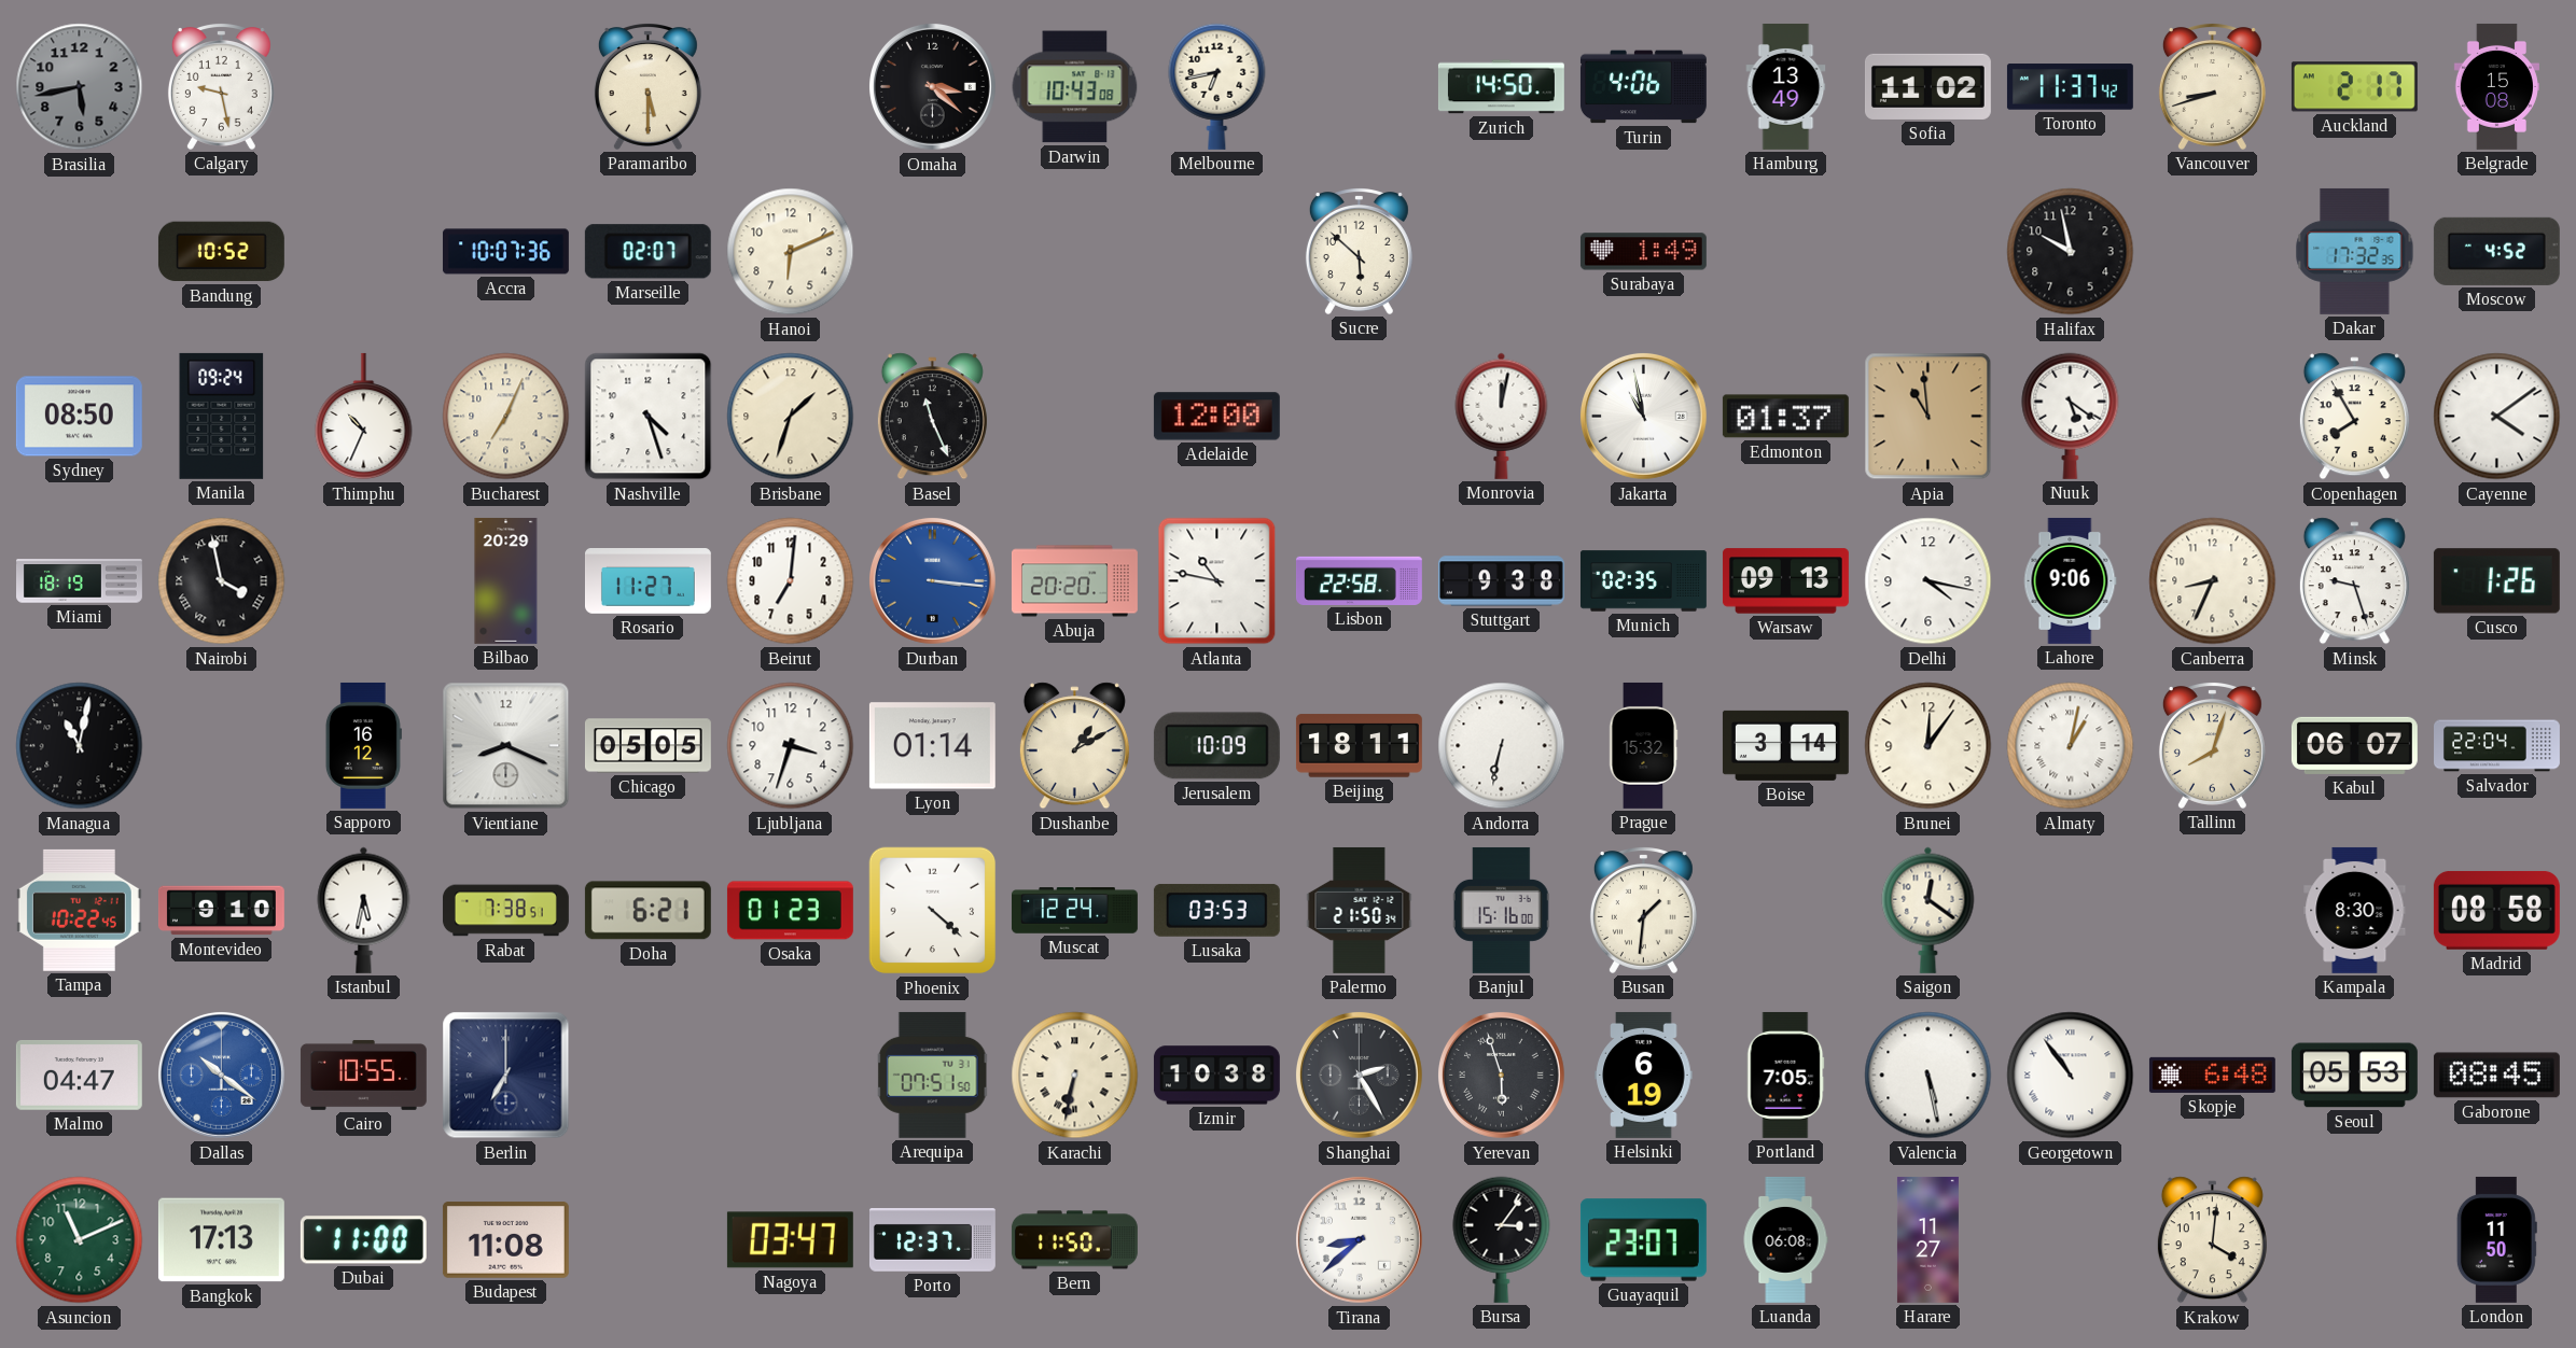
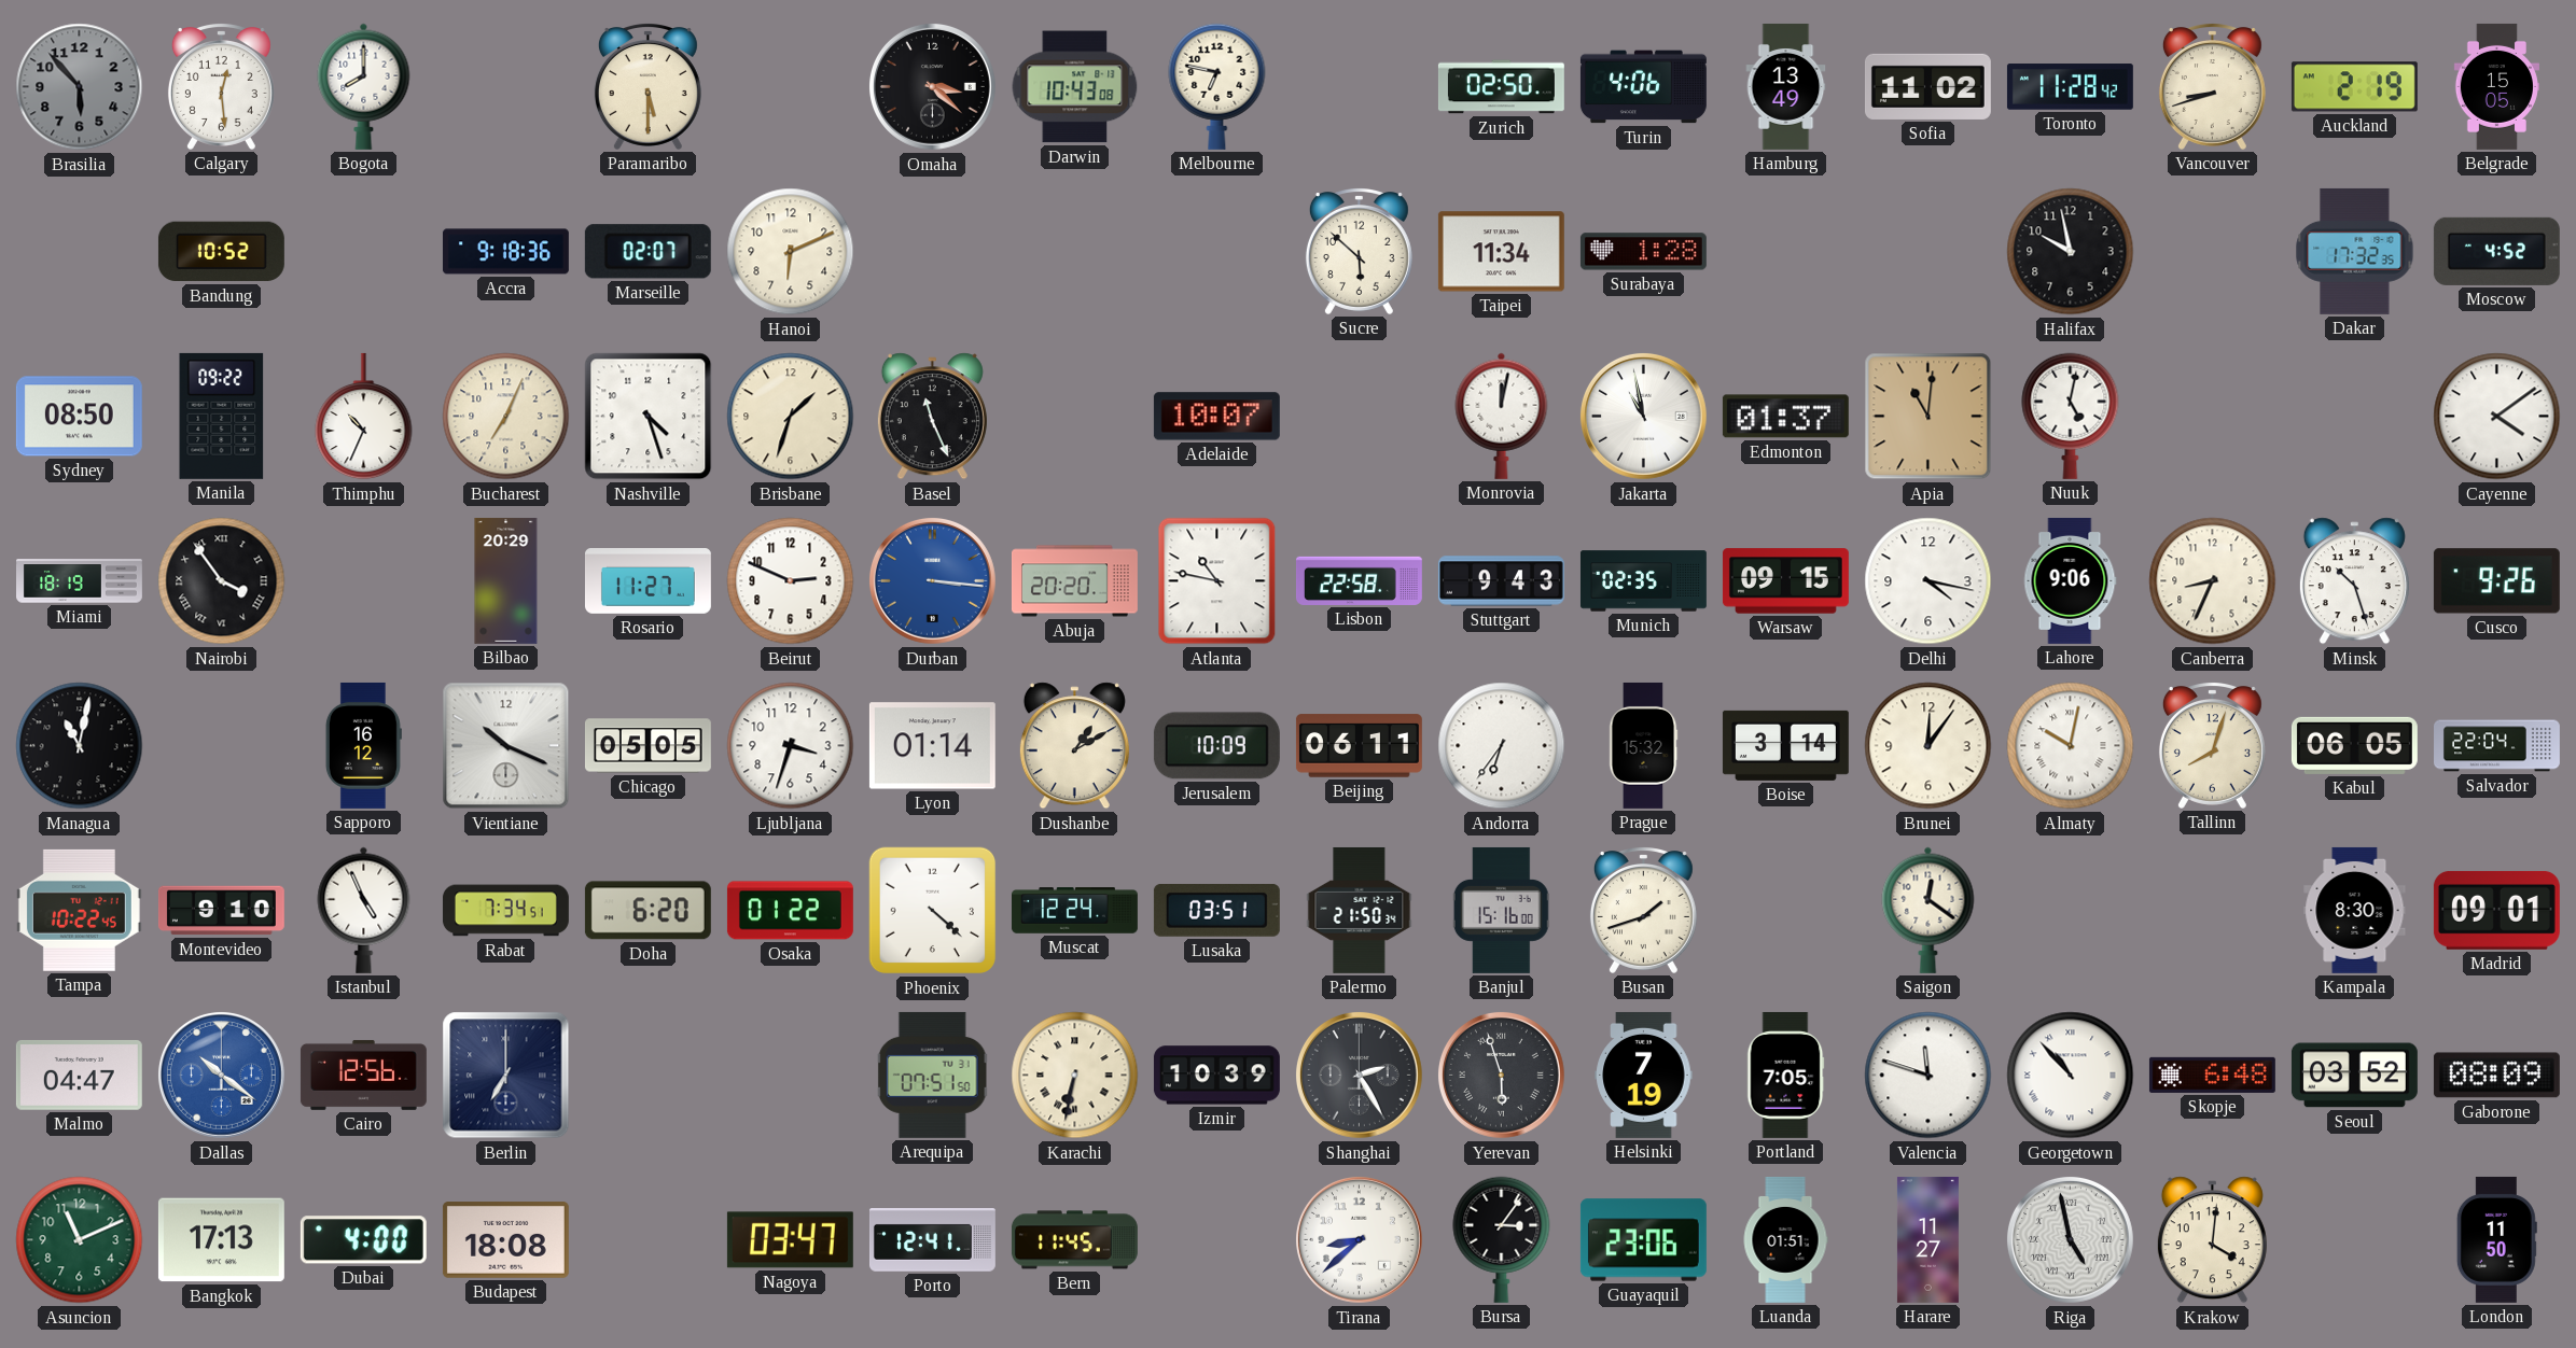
Brasilia: 5:43 -> 5:53
Calgary: 9:28 -> 12:29
Bogota: none -> 8:00
Melbourne: 6:43 -> 6:47
Zurich: 14:50 -> 02:50
Toronto: 11:37 -> 11:28
Auckland: 2:17 -> 2:19
Belgrade: 15:08 -> 15:05
Accra: 10:07 -> 9:18
Taipei: none -> 11:34
Surabaya: 1:49 -> 1:28
Manila: 09:24 -> 09:22
Adelaide: 12:00 -> 10:07
Apia: 10:59 -> 11:01
Nuuk: 5:21 -> 5:02
Copenhagen: 7:55 -> none
Nairobi: 3:58 -> 3:54
Beirut: 7:01 -> 2:49
Stuttgart: 9:38 -> 9:43
Warsaw: 09:13 -> 09:15
Minsk: 9:27 -> 10:27
Cusco: 1:26 -> 9:26
Vientiane: 8:19 -> 10:19
Beijing: 18:11 -> 06:11
Andorra: 6:32 -> 6:36
Almaty: 1:02 -> 10:02
Kabul: 06:07 -> 06:05
Istanbul: 5:32 -> 4:56
Rabat: 7:38 -> 7:34
Doha: 6:21 -> 6:20
Osaka: 01:23 -> 01:22
Lusaka: 03:53 -> 03:51
Busan: 1:31 -> 1:42
Madrid: 08:58 -> 09:01
Cairo: 10:55 -> 12:56
Izmir: 10:38 -> 10:39
Helsinki: 6:19 -> 7:19
Valencia: 5:28 -> 11:48
Georgetown: 10:54 -> 10:53
Seoul: 05:53 -> 03:52
Gaborone: 08:45 -> 08:09
Dubai: 11:00 -> 4:00
Budapest: 11:08 -> 18:08
Porto: 12:37 -> 12:41
Bern: 11:50 -> 11:45
Guayaquil: 23:07 -> 23:06
Luanda: 06:08 -> 01:51
Riga: none -> 4:58
